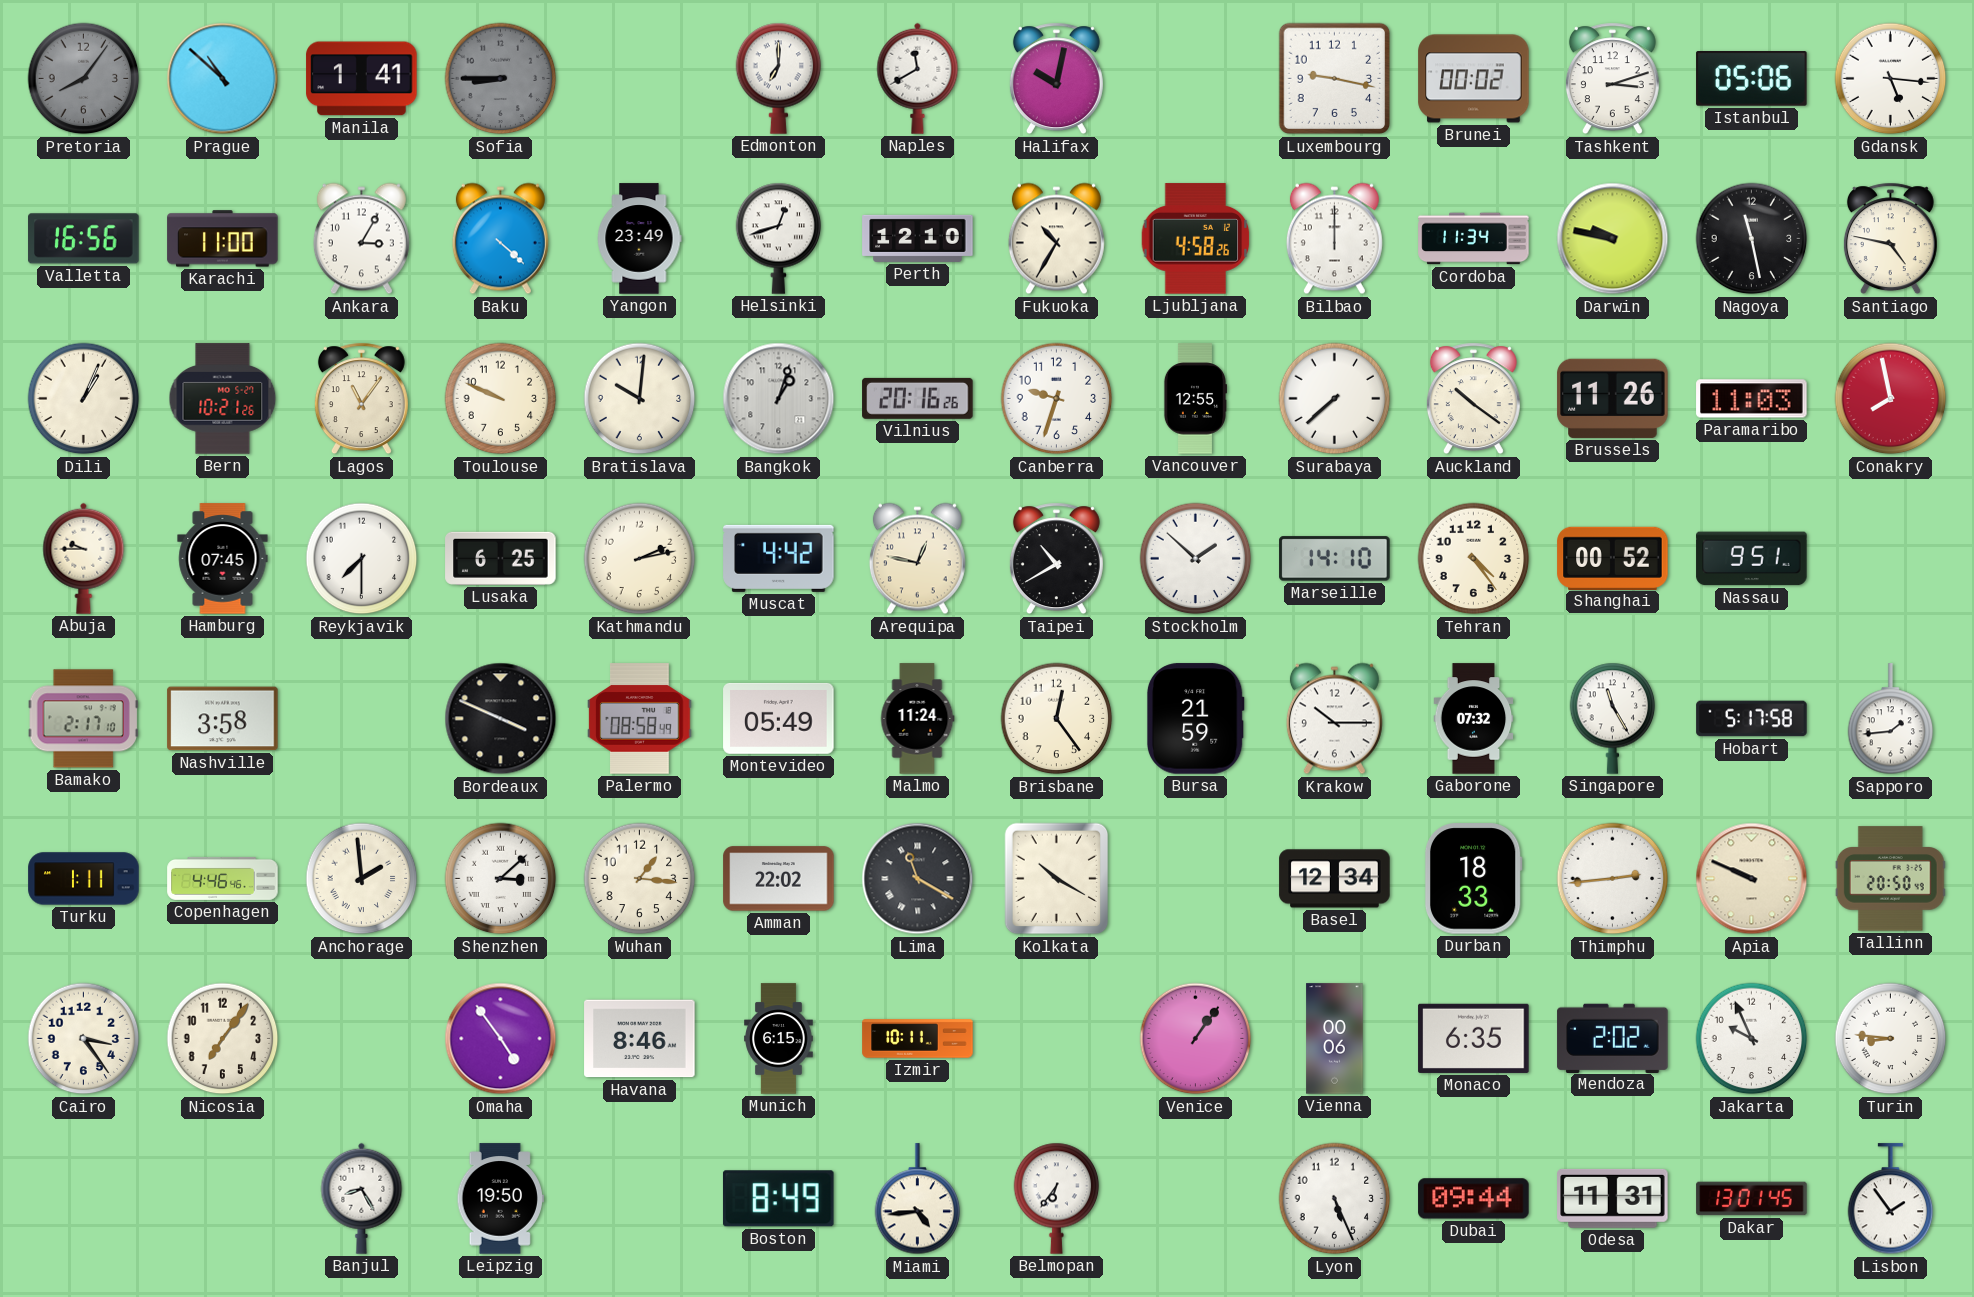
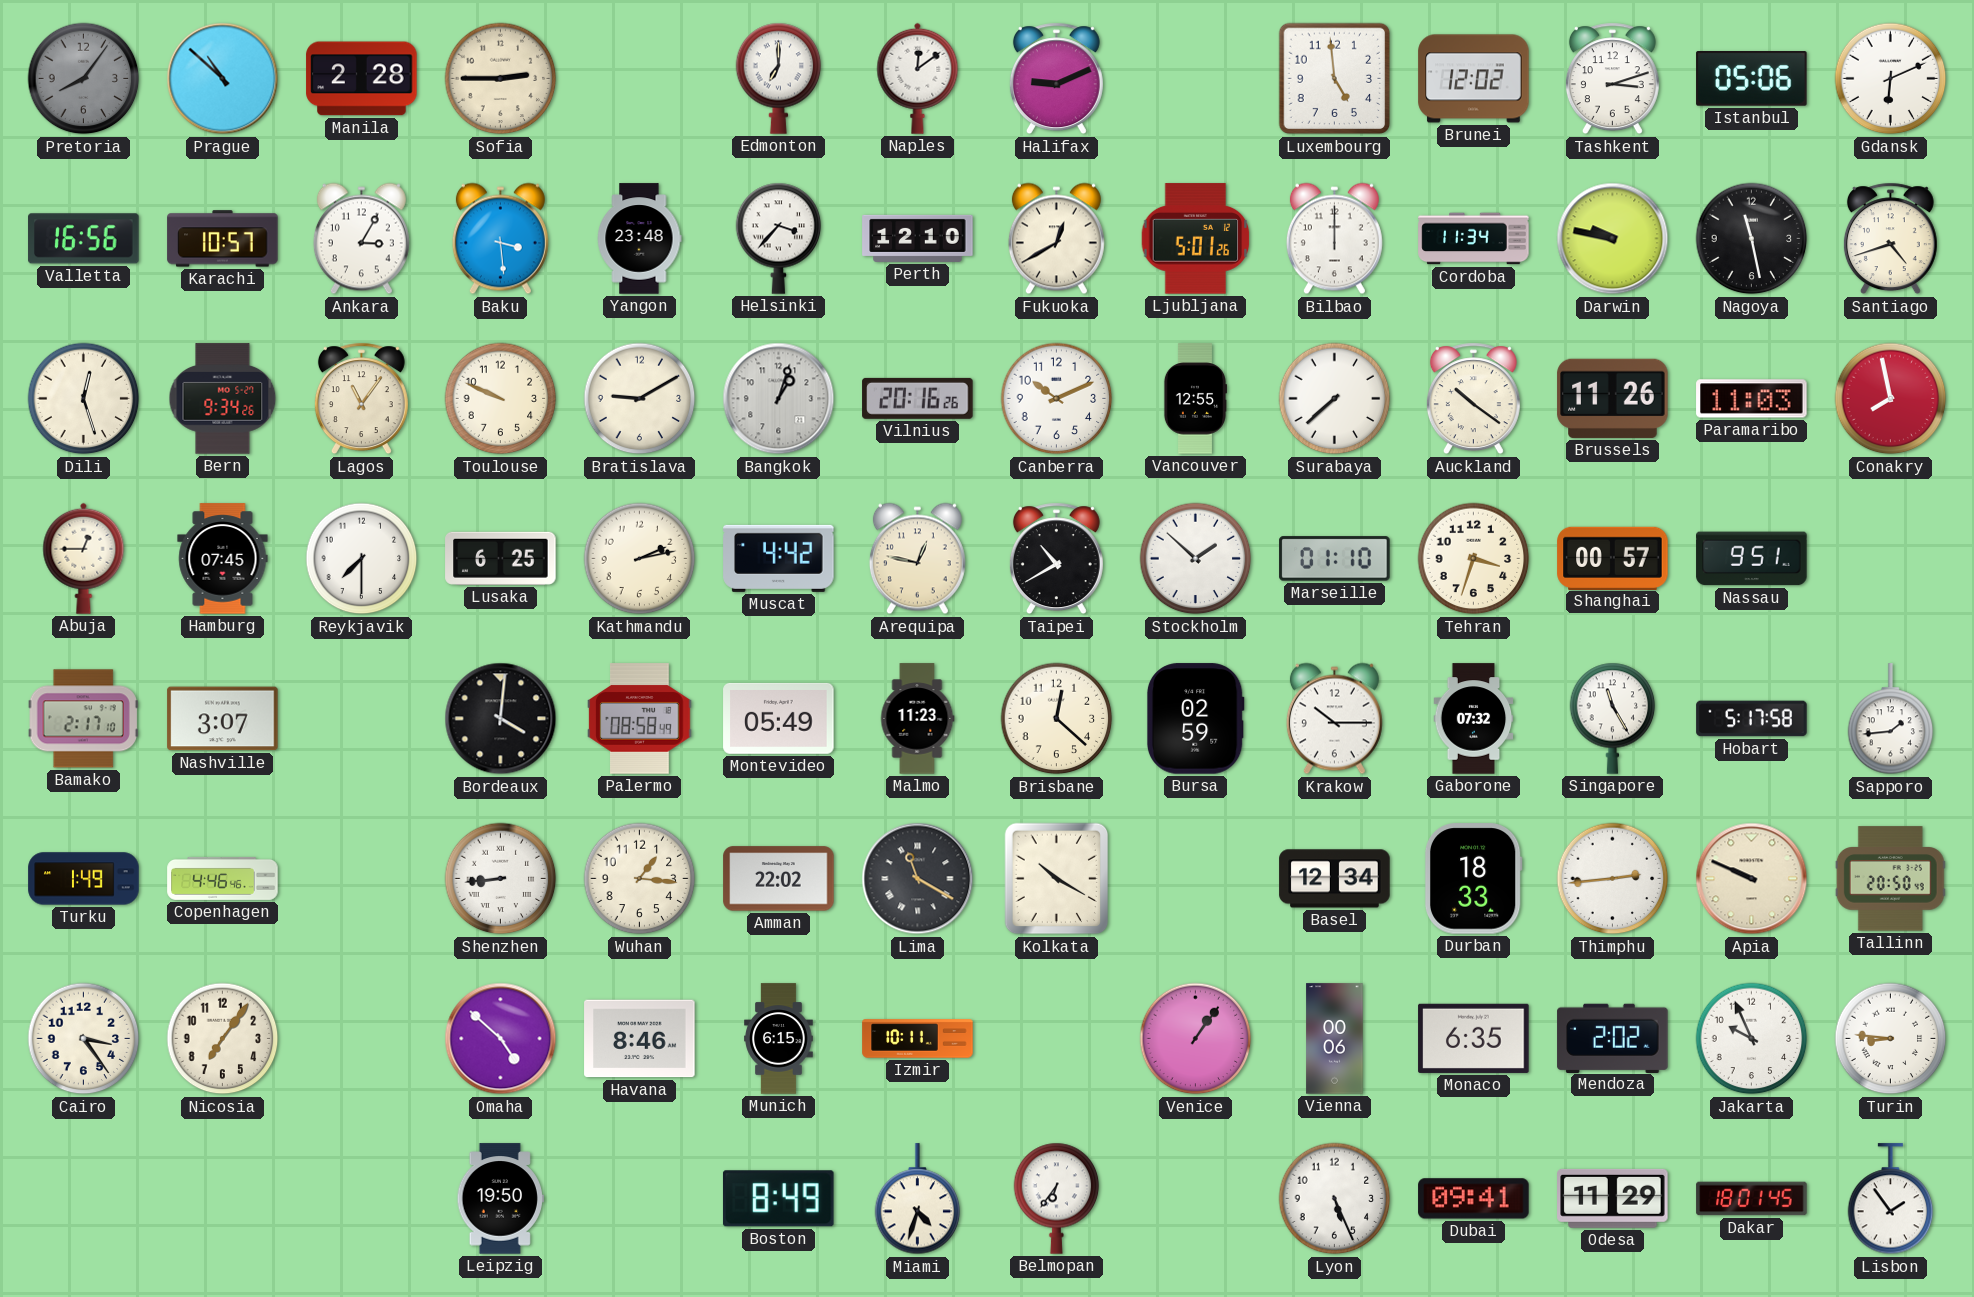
Manila: 1:41 -> 2:28
Sofia: 8:45 -> 2:45
Sofia dial: grey -> cream
Naples: 11:40 -> 12:09
Halifax: 10:02 -> 9:11
Luxembourg: 9:17 -> 4:59
Brunei: 00:02 -> 12:02
Gdansk: 5:16 -> 6:11
Karachi: 11:00 -> 10:57
Baku: 4:22 -> 3:29
Yangon: 23:49 -> 23:48
Helsinki: 12:42 -> 3:37
Fukuoka: 10:35 -> 12:40
Ljubljana: 4:58 -> 5:01
Santiago: 4:47 -> 4:42
Dili: 1:04 -> 12:27
Bern: 10:21 -> 9:34
Bratislava: 10:01 -> 9:10
Canberra: 9:33 -> 10:11
Abuja: 9:45 -> 12:45
Marseille: 14:10 -> 01:10
Tehran: 4:24 -> 3:33
Shanghai: 00:52 -> 00:57
Nashville: 3:58 -> 3:07
Bordeaux: 3:49 -> 4:01
Malmo: 11:24 -> 11:23
Brisbane: 12:24 -> 12:22
Bursa: 21:59 -> 02:59
Turku: 1:11 -> 1:49
Anchorage: 1:59 -> none
Shenzhen: 3:08 -> 8:44
Omaha: 4:54 -> 4:52
Banjul: 8:25 -> none
Miami: 4:44 -> 4:33
Dubai: 09:44 -> 09:41
Odesa: 11:31 -> 11:29
Dakar: 13:01 -> 18:01
